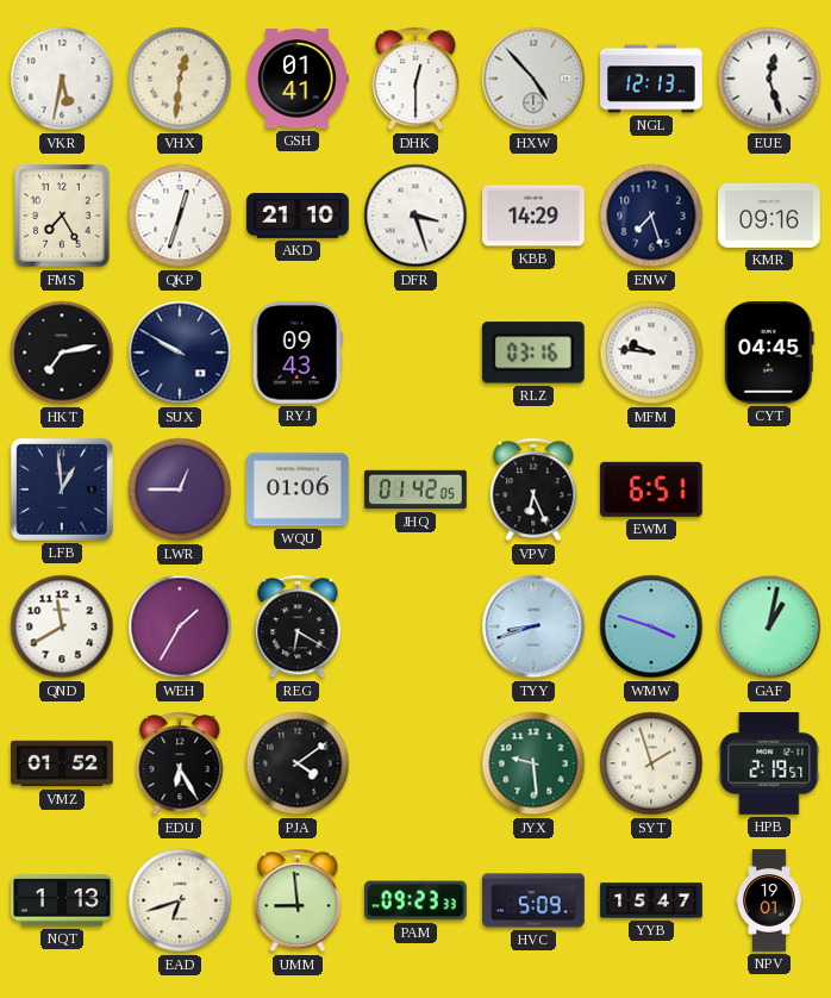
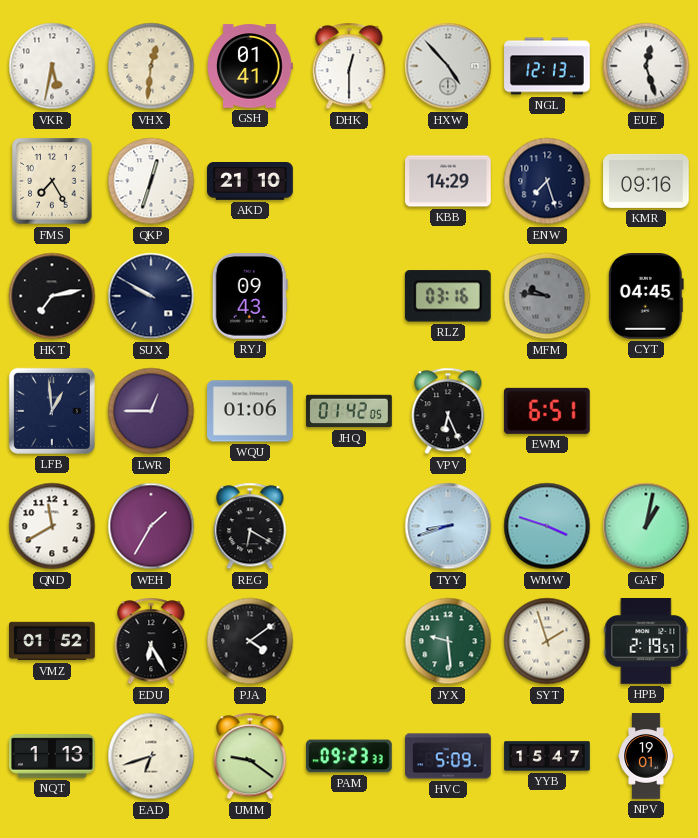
DFR: 3:27 -> none
MFM dial: white -> grey
UMM: 8:59 -> 9:21
